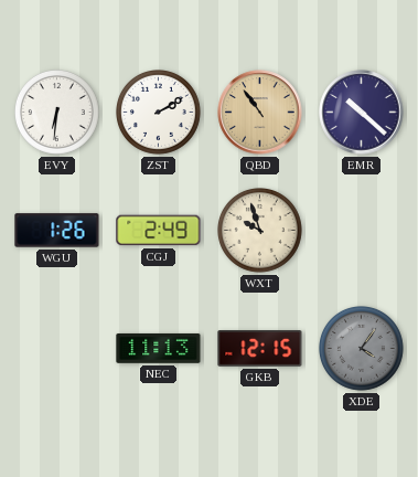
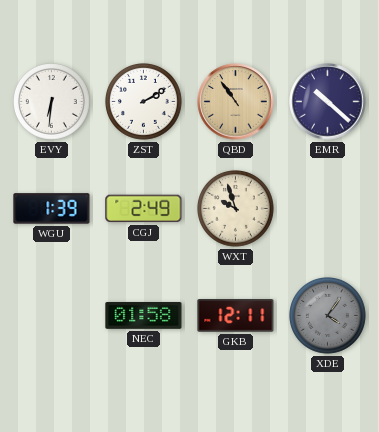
WGU: 1:26 -> 1:39
NEC: 11:13 -> 01:58
GKB: 12:15 -> 12:11
